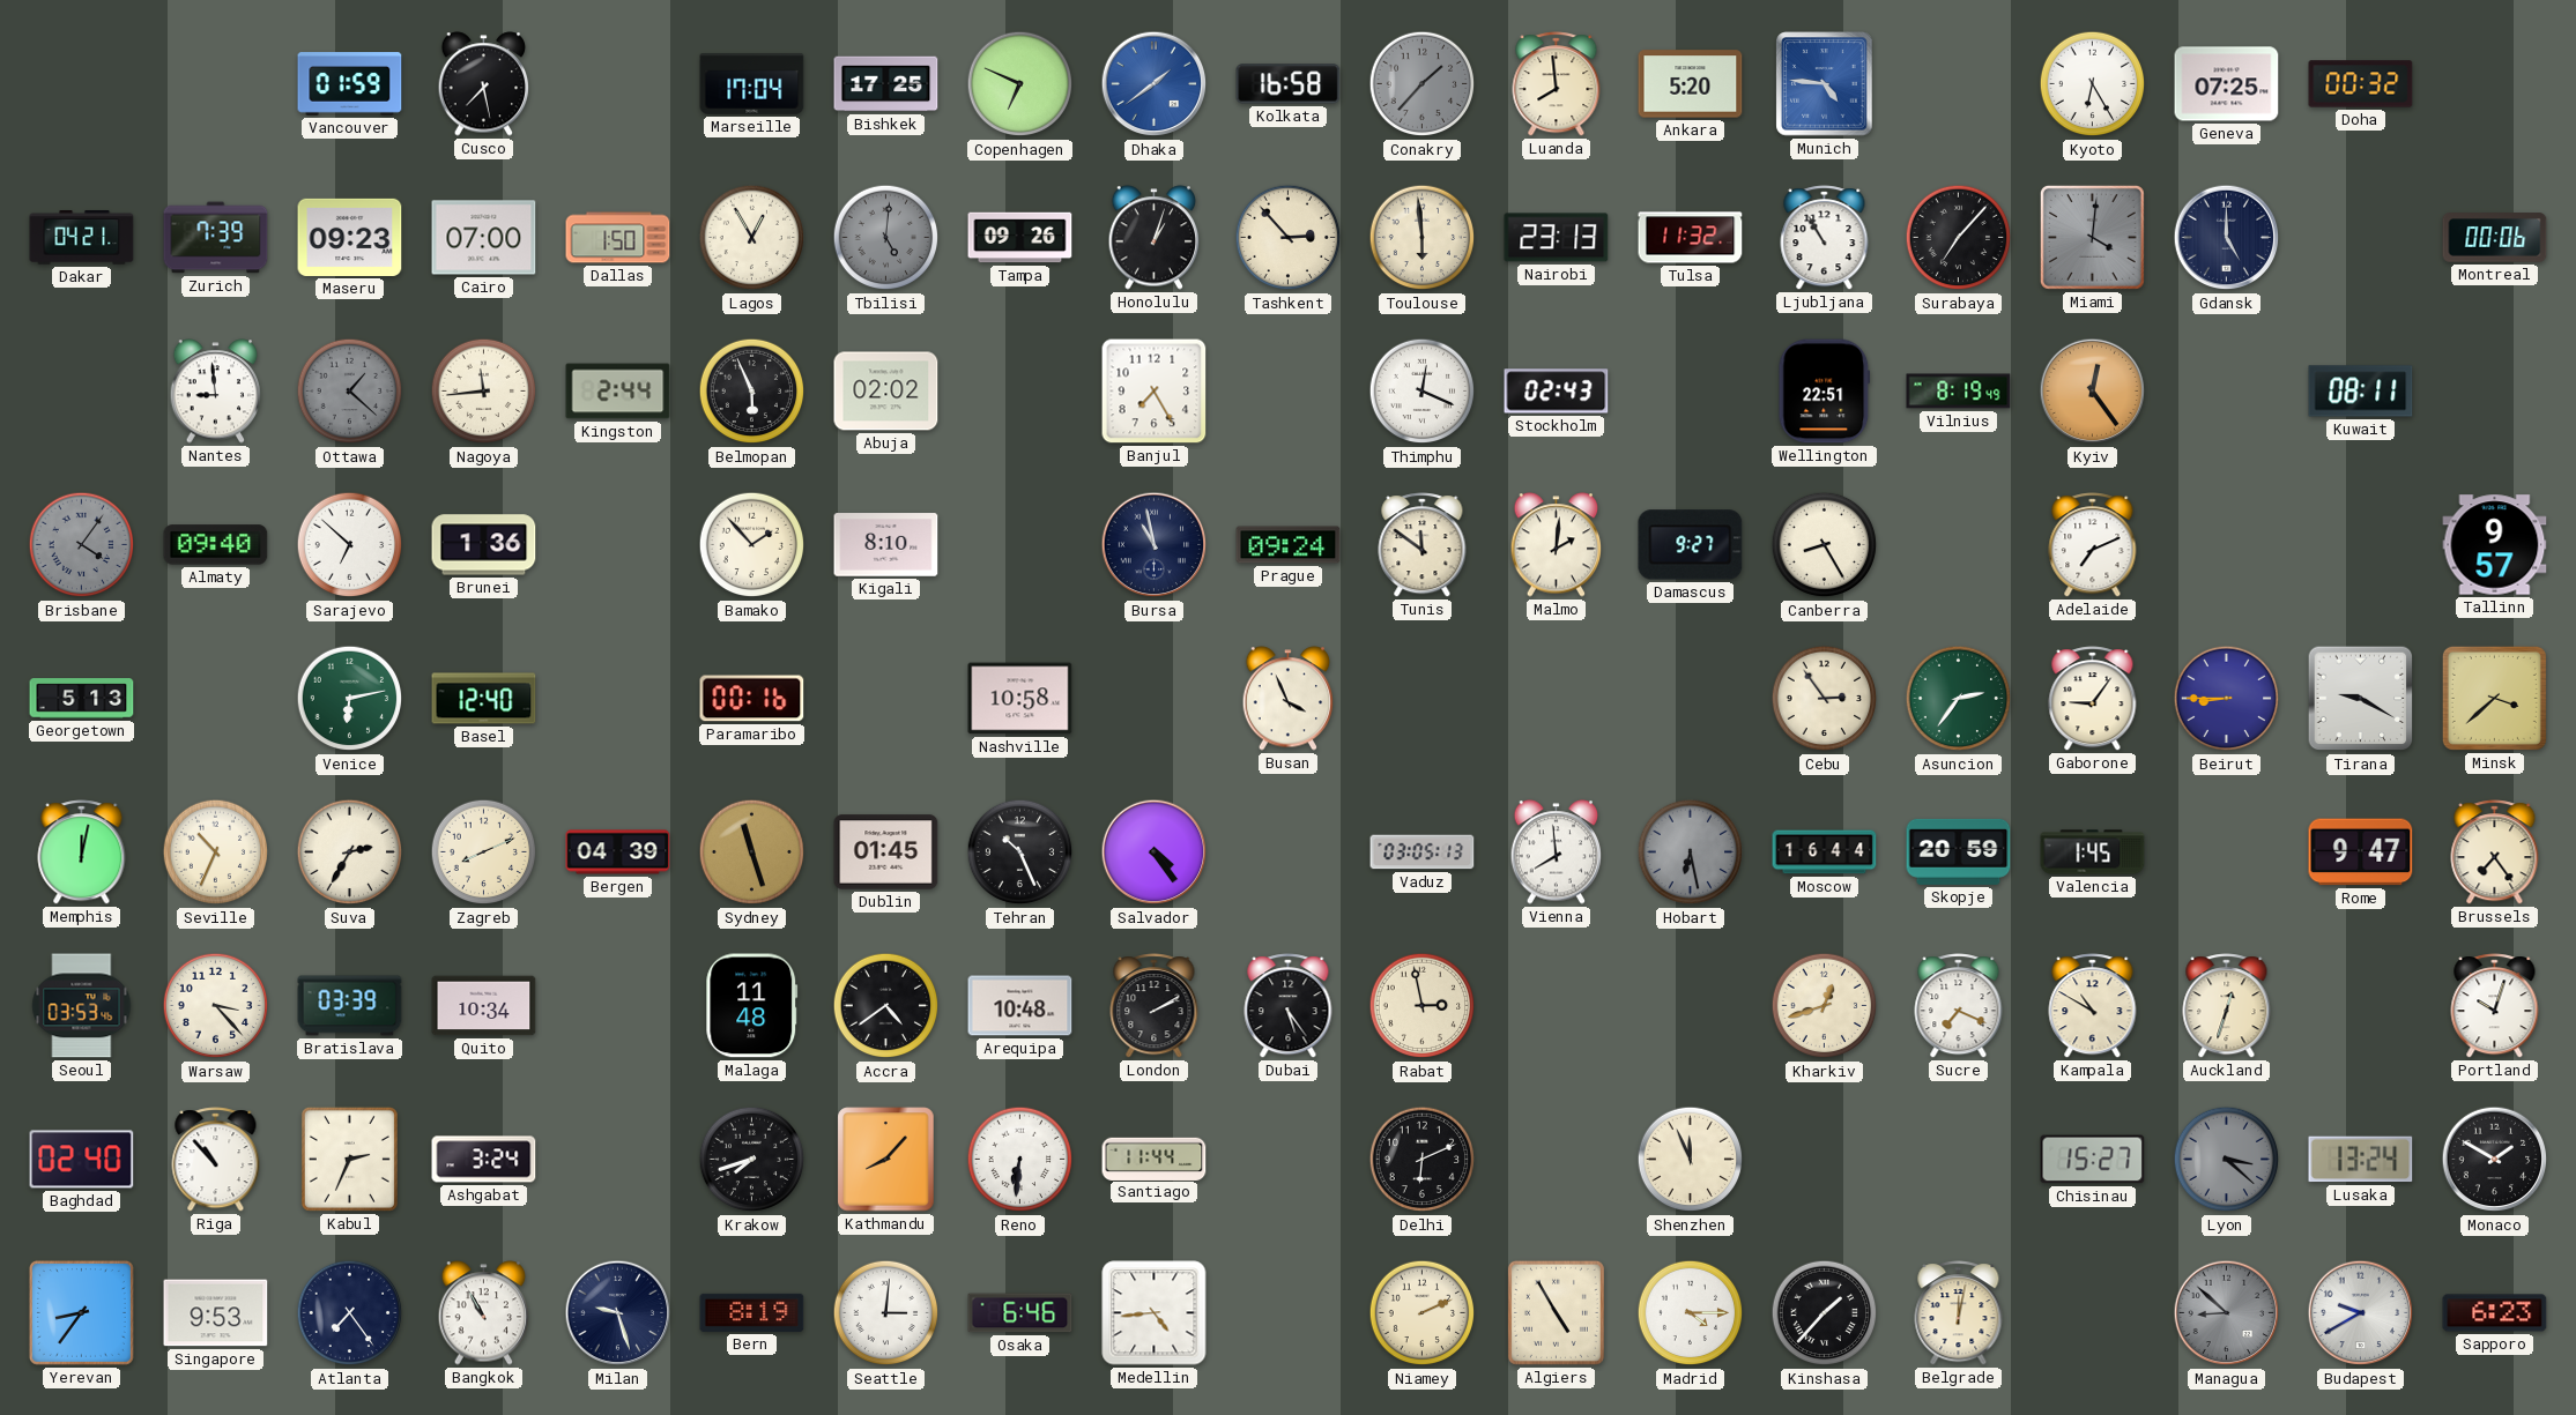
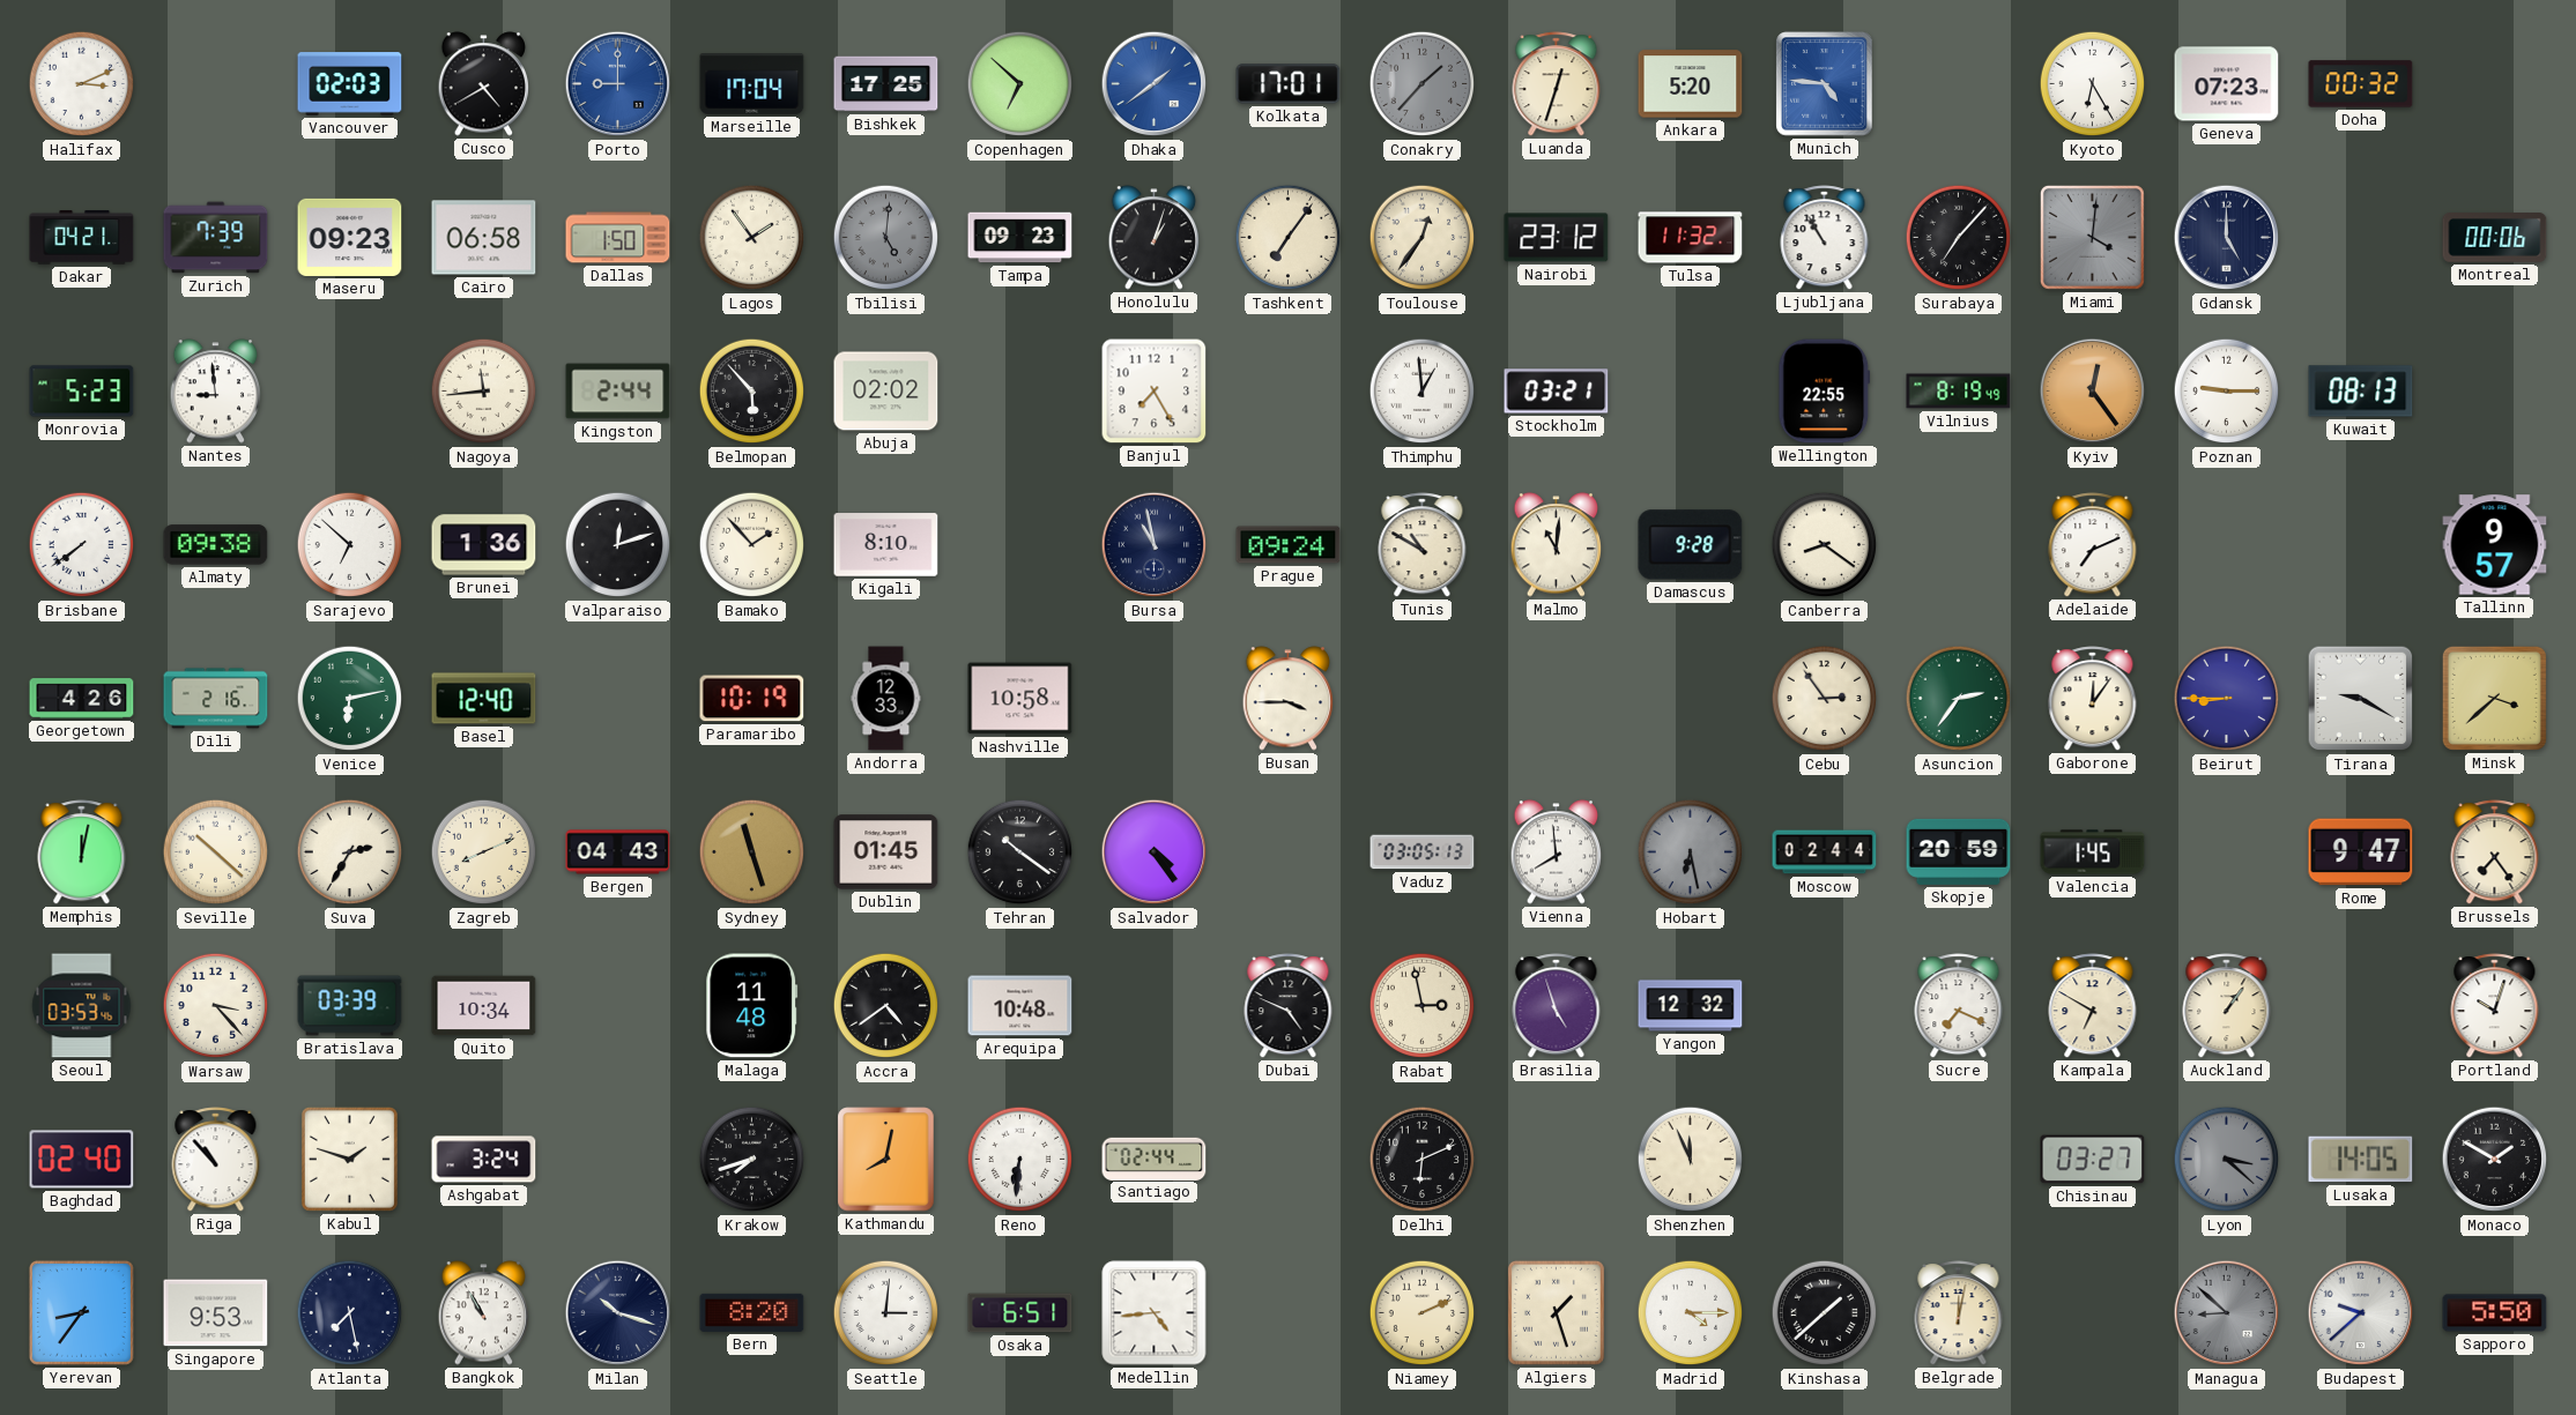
Halifax: none -> 3:11
Vancouver: 01:59 -> 02:03
Cusco: 7:28 -> 4:40
Porto: none -> 9:00
Copenhagen: 6:49 -> 6:52
Kolkata: 16:58 -> 17:01
Luanda: 7:59 -> 12:33
Geneva: 07:25 -> 07:23
Cairo: 07:00 -> 06:58
Lagos: 12:55 -> 1:54
Tampa: 09:26 -> 09:23
Tashkent: 2:53 -> 7:06
Toulouse: 5:59 -> 12:36
Nairobi: 23:13 -> 23:12
Monrovia: none -> 5:23
Ottawa: 1:22 -> none
Belmopan: 5:56 -> 5:53
Thimphu: 12:19 -> 12:59
Stockholm: 02:43 -> 03:21
Wellington: 22:51 -> 22:55
Poznan: none -> 9:15
Kuwait: 08:11 -> 08:13
Brisbane: 4:06 -> 7:39
Brisbane dial: grey -> white
Almaty: 09:40 -> 09:38
Valparaiso: none -> 12:12
Tunis: 11:51 -> 10:50
Malmo: 2:01 -> 11:01
Damascus: 9:27 -> 9:28
Canberra: 8:25 -> 8:21
Georgetown: 5:13 -> 4:26
Dili: none -> 2:16
Paramaribo: 00:16 -> 10:19
Andorra: none -> 12:33
Busan: 3:56 -> 3:45
Gaborone: 9:06 -> 12:06
Seville: 10:34 -> 10:22
Bergen: 04:39 -> 04:43
Tehran: 10:26 -> 10:21
Moscow: 16:44 -> 02:44
London: 2:10 -> none
Dubai: 5:24 -> 4:49
Brasilia: none -> 4:57
Yangon: none -> 12:32
Kharkiv: 12:42 -> none
Kampala: 10:50 -> 6:50
Auckland: 12:33 -> 1:06
Kabul: 2:34 -> 1:48
Kathmandu: 8:07 -> 8:02
Santiago: 11:44 -> 02:44
Chisinau: 15:27 -> 03:27
Lusaka: 13:24 -> 14:05
Atlanta: 7:24 -> 7:28
Milan: 9:27 -> 10:18
Bern: 8:19 -> 8:20
Osaka: 6:46 -> 6:51
Algiers: 4:55 -> 1:27
Kinshasa: 1:37 -> 1:38
Budapest: 9:40 -> 9:38
Sapporo: 6:23 -> 5:50
